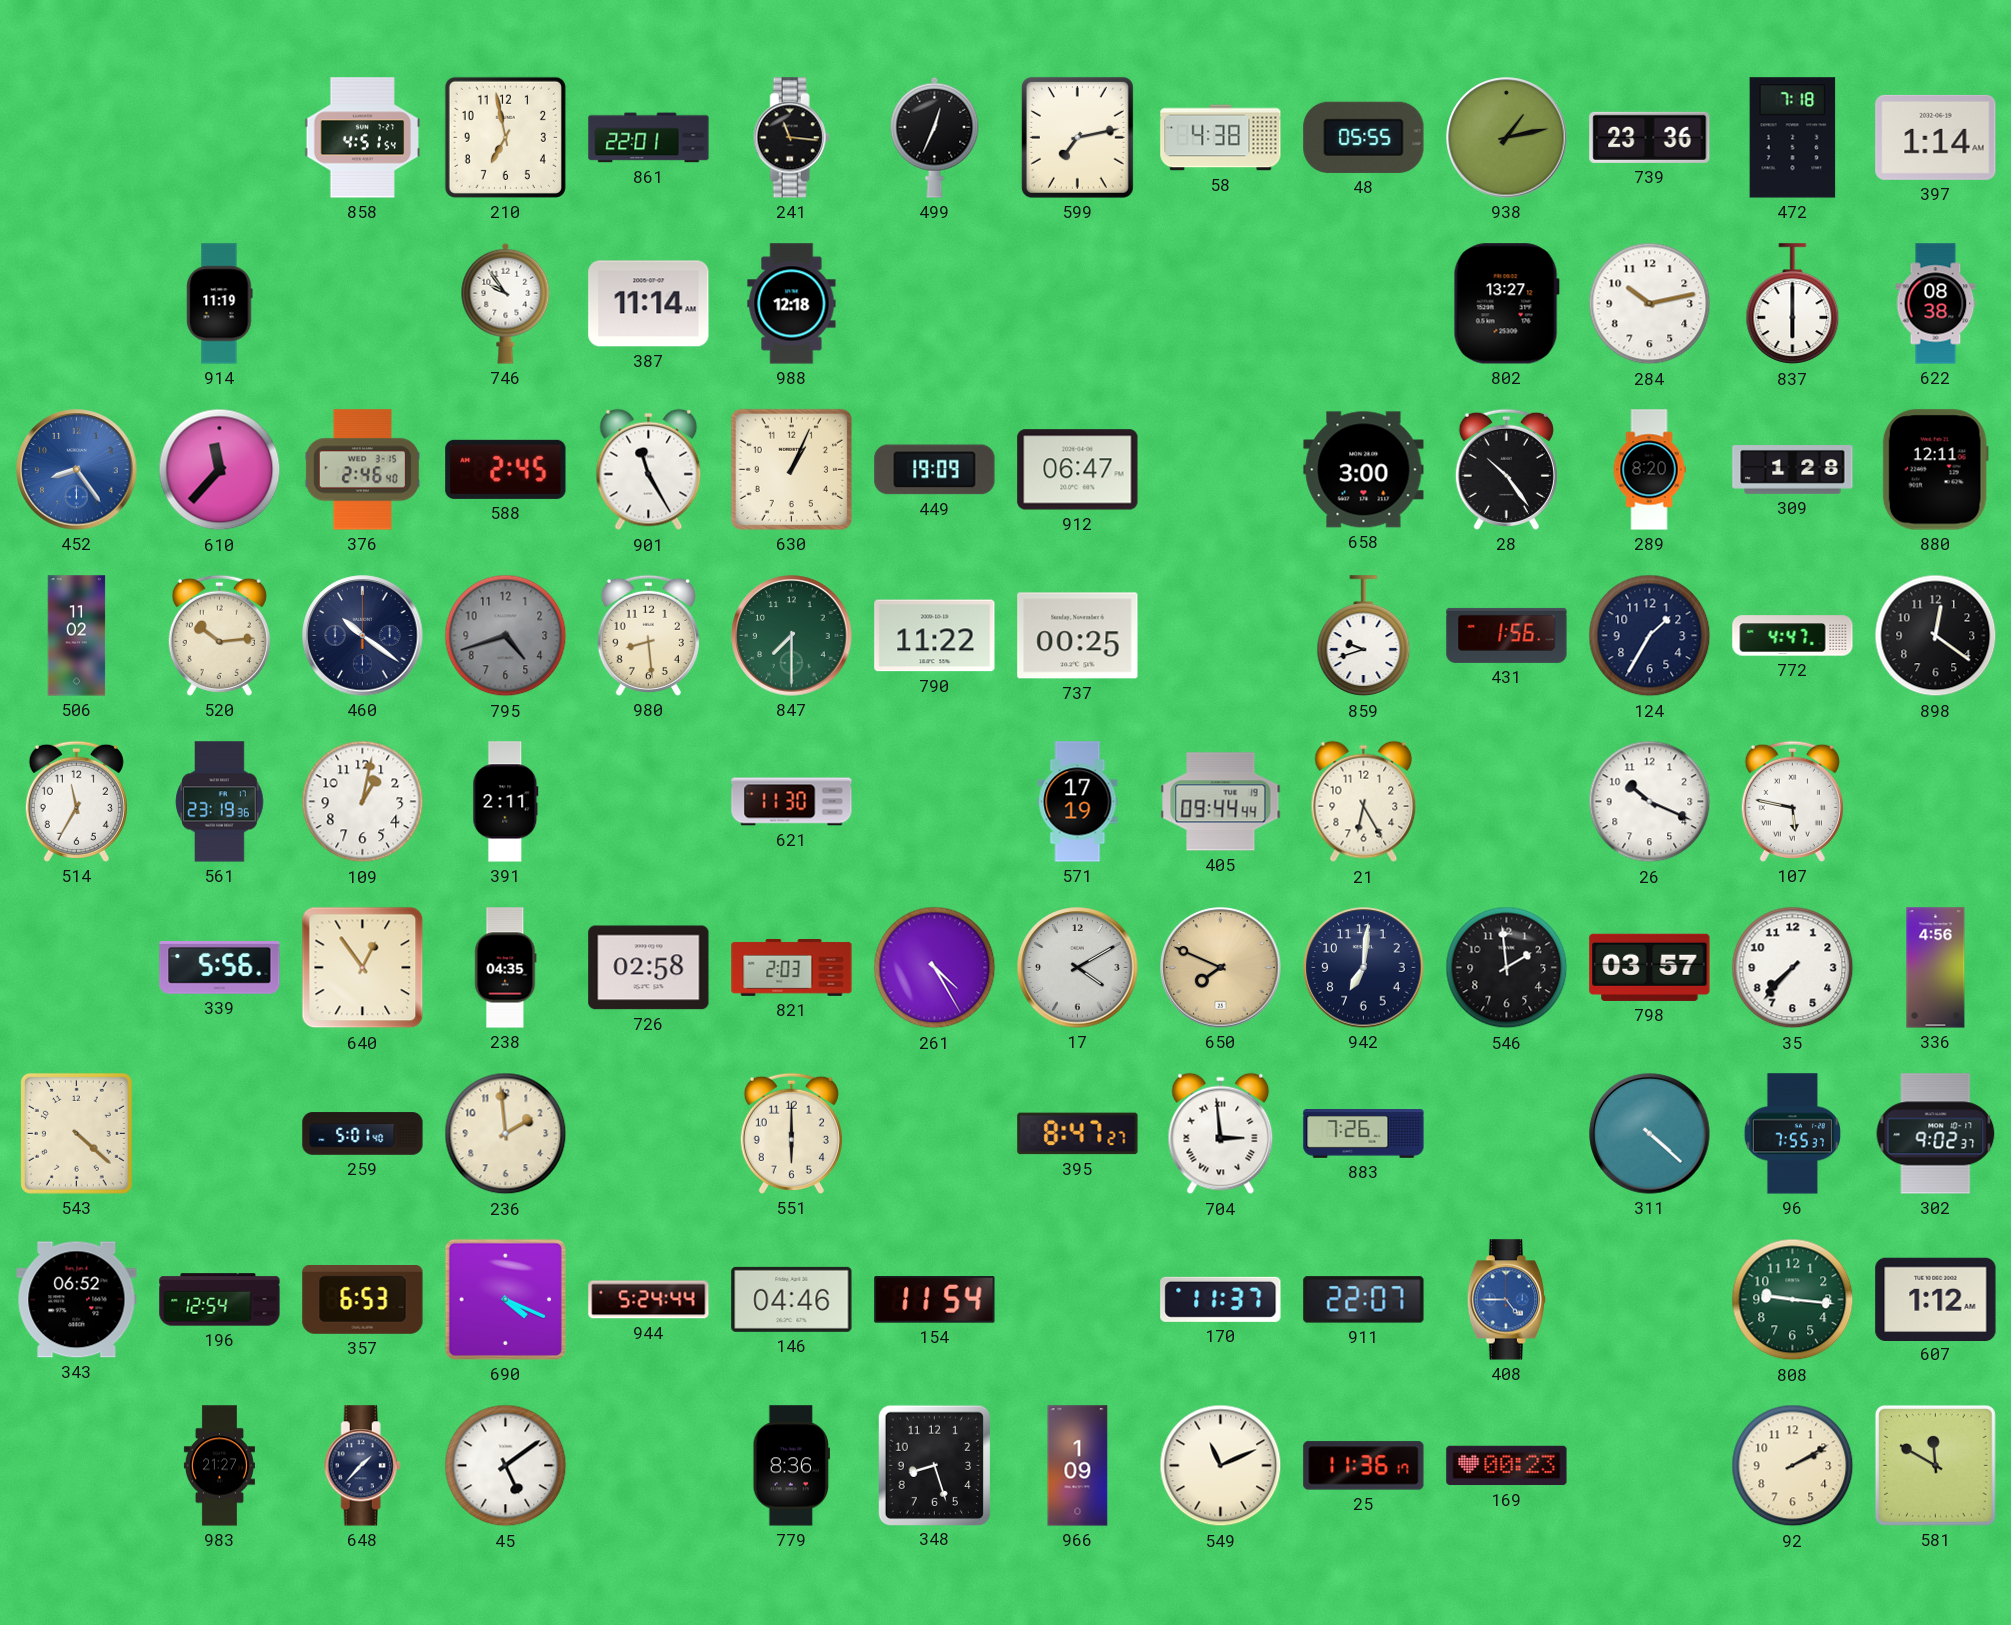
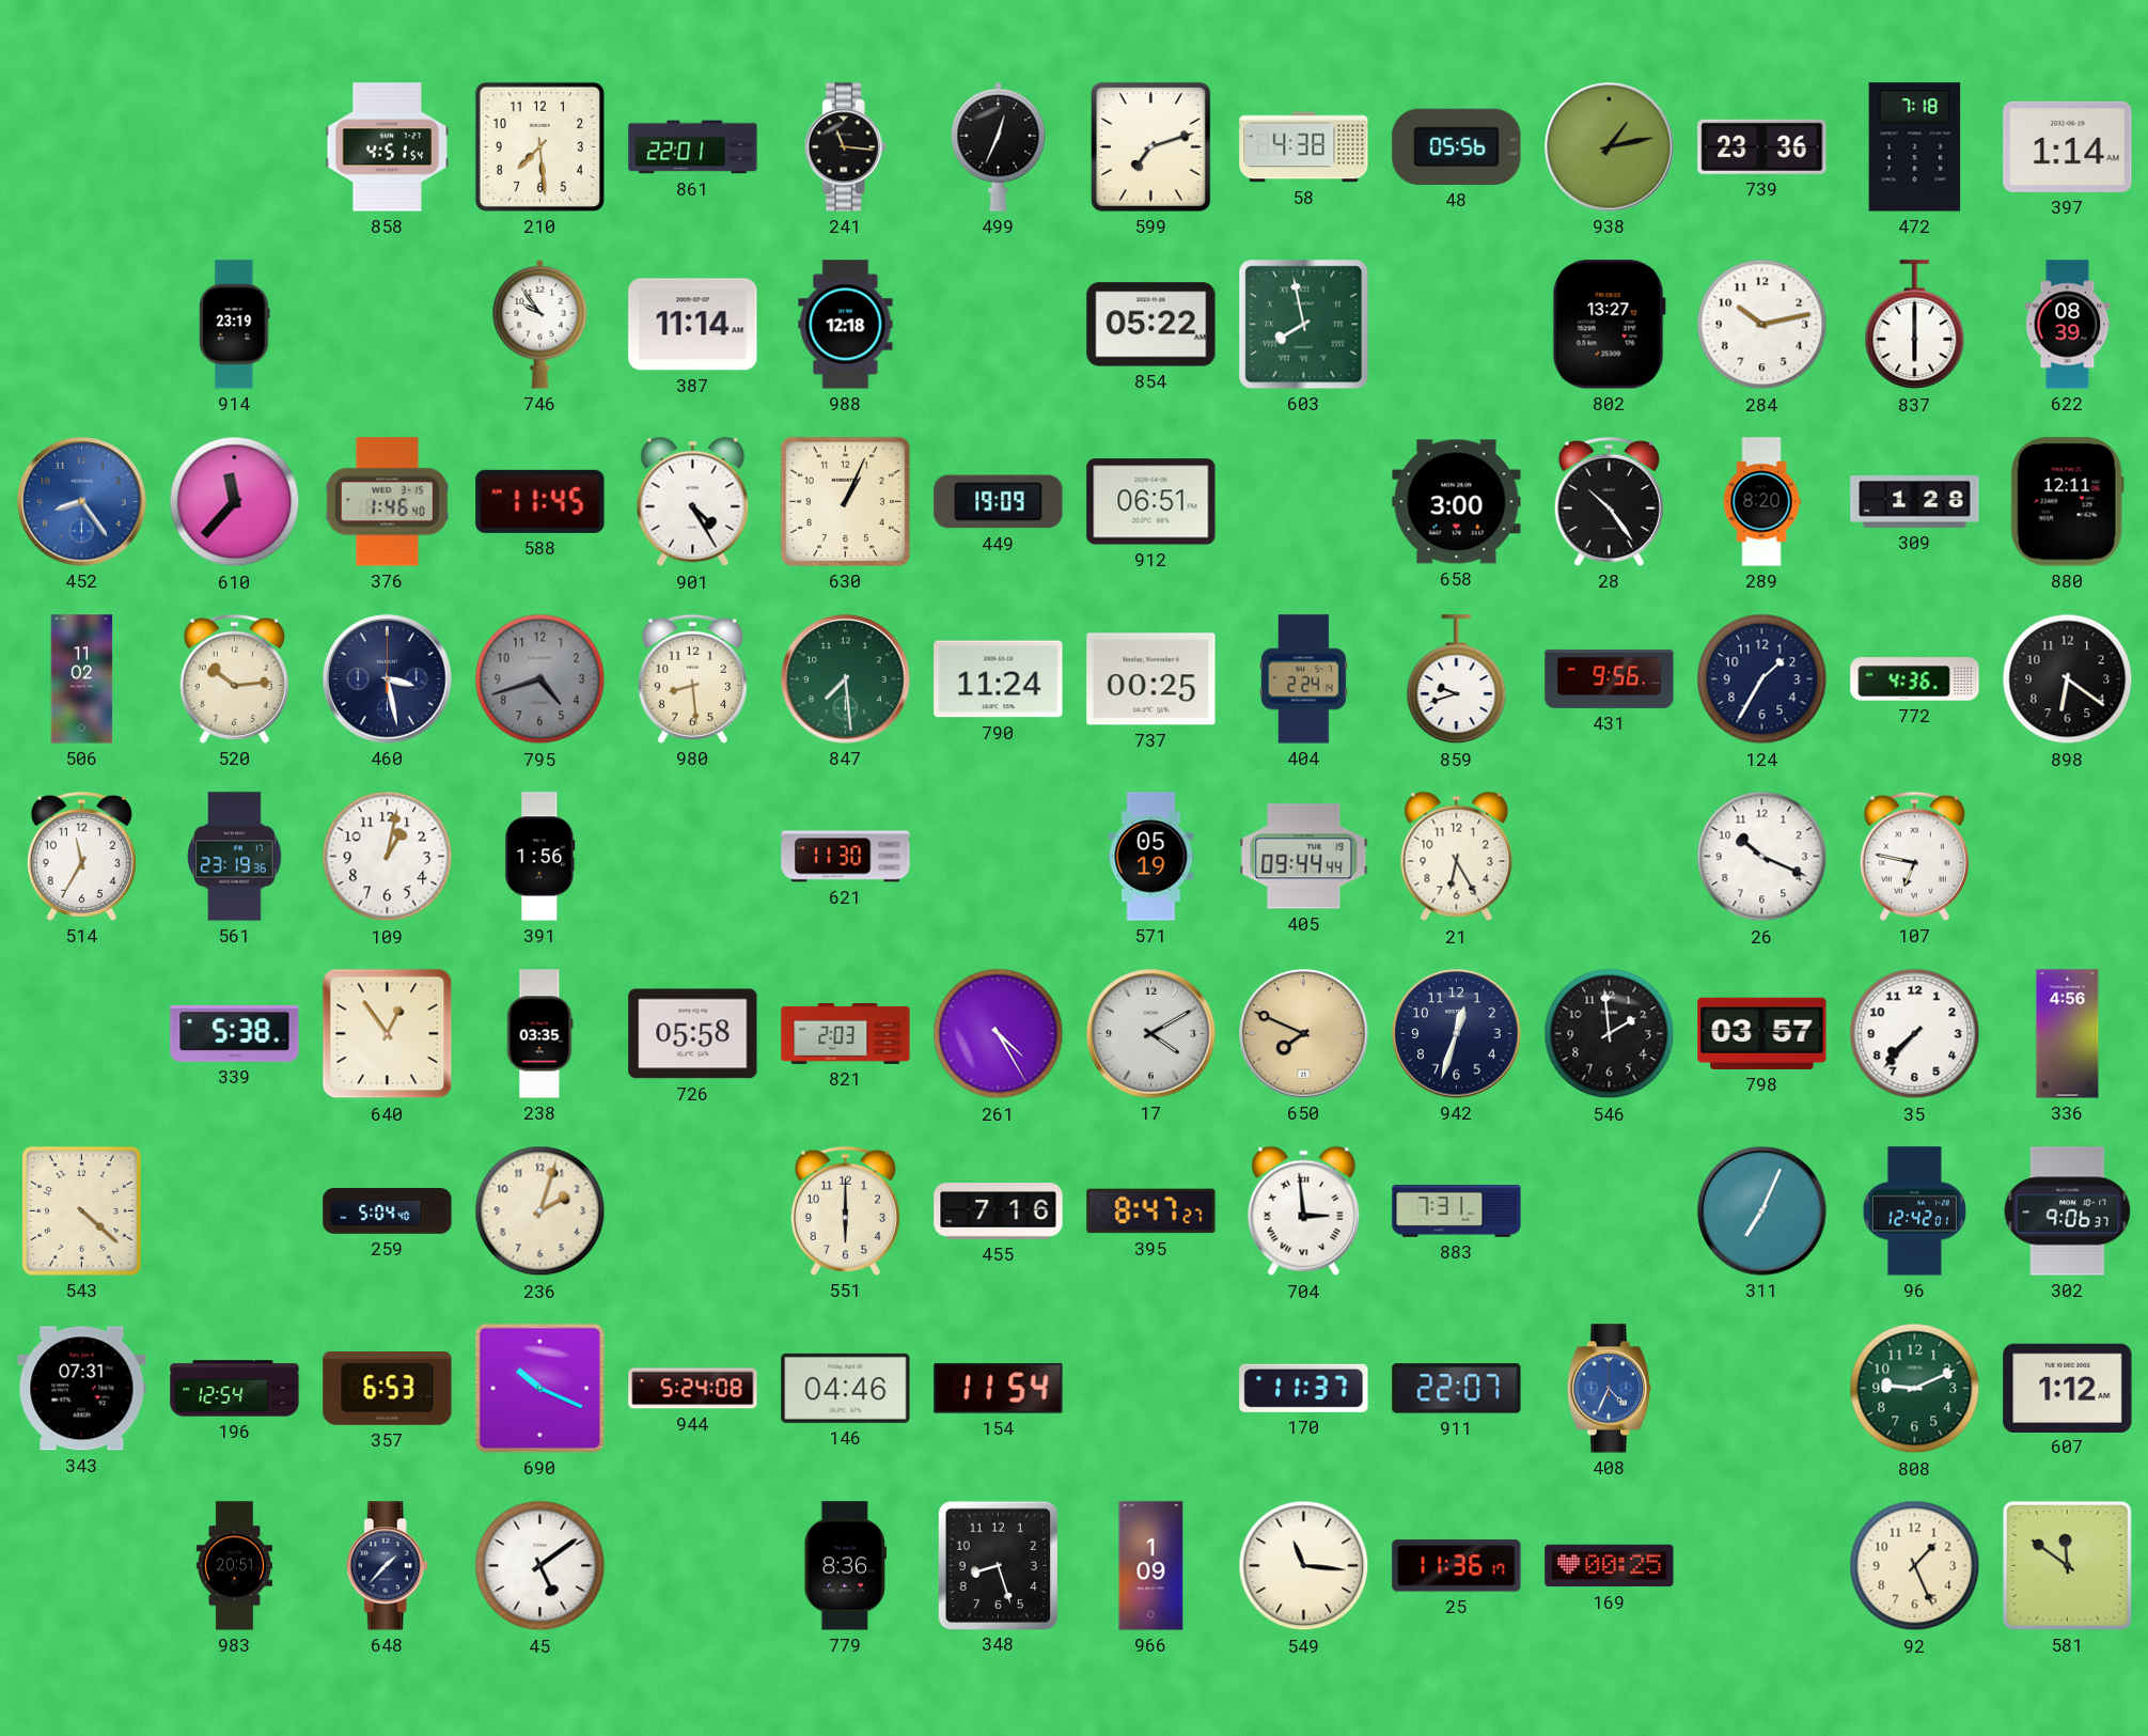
210: 6:58 -> 7:29
599: 7:13 -> 7:12
48: 05:55 -> 05:56
914: 11:19 -> 23:19
854: none -> 05:22
603: none -> 7:58
622: 08:38 -> 08:39
376: 2:46 -> 1:46
588: 2:45 -> 11:45
901: 11:25 -> 4:25
912: 06:47 -> 06:51
460: 10:21 -> 3:28
847: 7:30 -> 7:29
790: 11:22 -> 11:24
404: none -> 2:24
431: 1:56 -> 9:56
772: 4:47 -> 4:36
898: 12:21 -> 6:21
391: 2:11 -> 1:56
571: 17:19 -> 05:19
107: 5:47 -> 6:47
339: 5:56 -> 5:38
238: 04:35 -> 03:35
726: 02:58 -> 05:58
942: 7:01 -> 12:33
259: 5:01 -> 5:04
236: 1:59 -> 2:03
455: none -> 7:16
883: 7:26 -> 7:31
311: 4:22 -> 7:04
96: 7:55 -> 12:42
302: 9:02 -> 9:06
343: 06:52 -> 07:31
690: 4:19 -> 10:19
944: 5:24:44 -> 5:24:08
408: 4:45 -> 4:34
808: 9:16 -> 9:11
983: 21:27 -> 20:51
549: 11:11 -> 11:16
169: 00:23 -> 00:25
92: 2:10 -> 1:26
581: 11:50 -> 11:51
